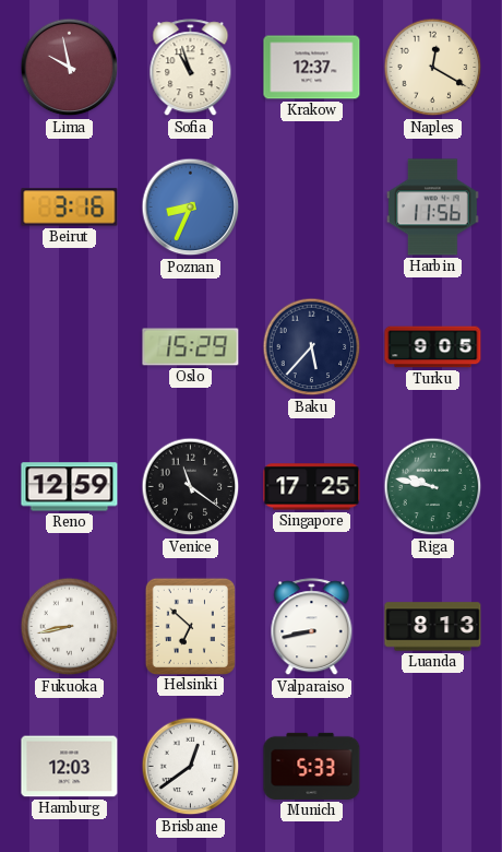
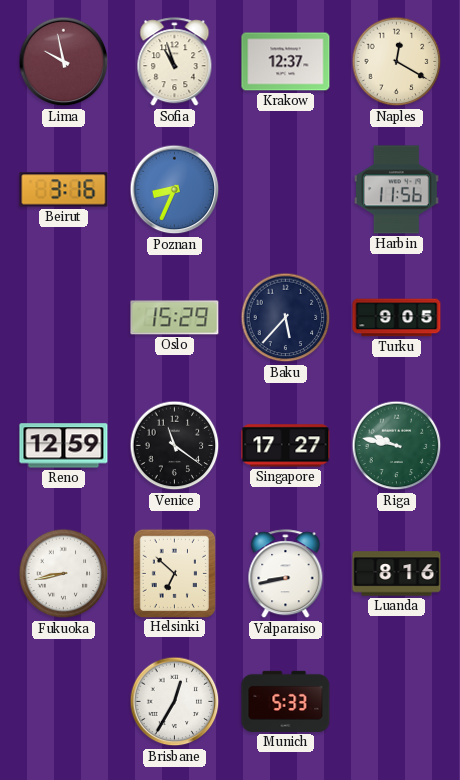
Singapore: 17:25 -> 17:27
Luanda: 8:13 -> 8:16
Hamburg: 12:03 -> none
Brisbane: 12:39 -> 12:35
